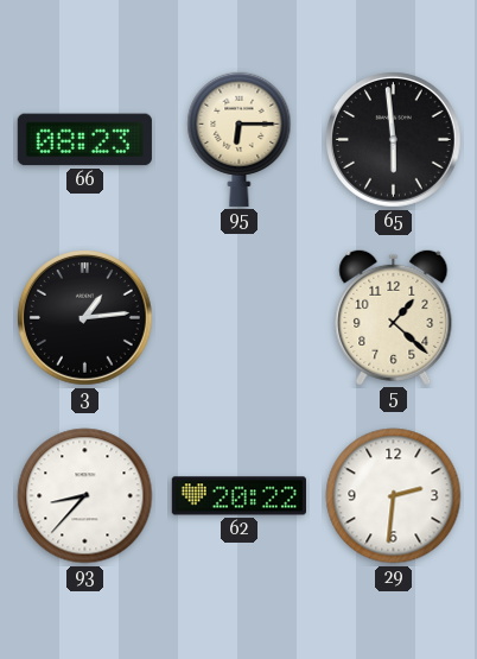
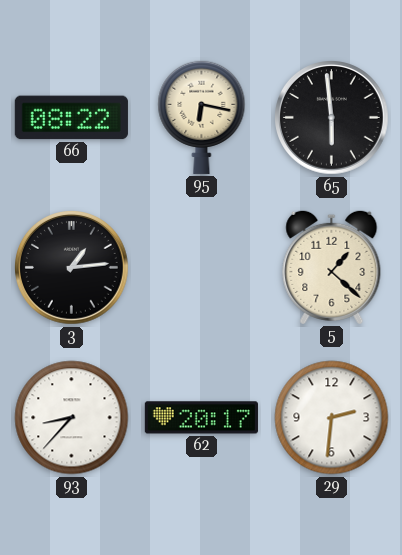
66: 08:23 -> 08:22
95: 6:15 -> 6:17
62: 20:22 -> 20:17
